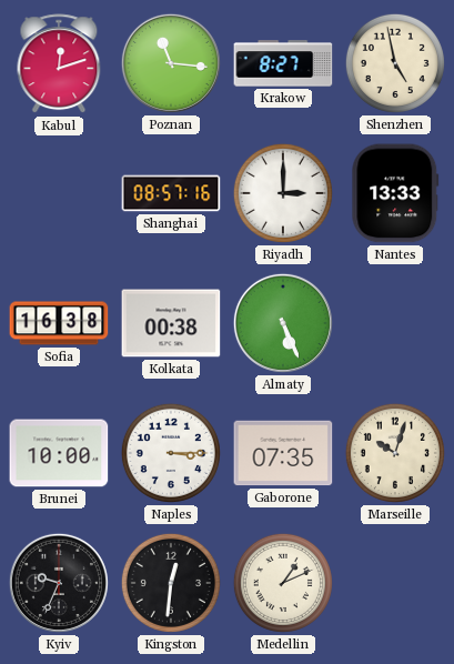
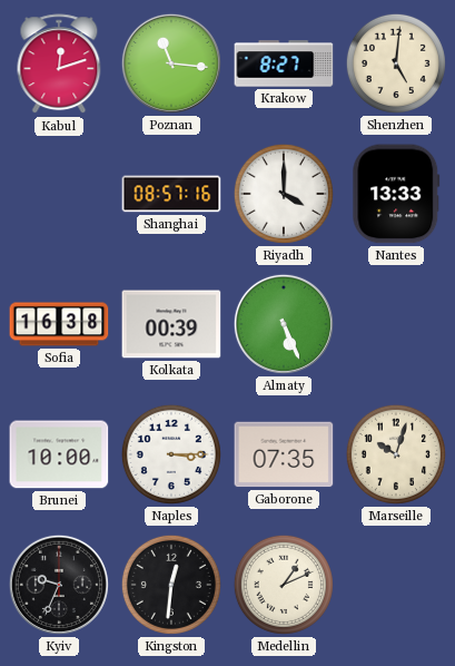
Shenzhen: 4:58 -> 5:01
Riyadh: 3:00 -> 4:00
Kolkata: 00:38 -> 00:39
